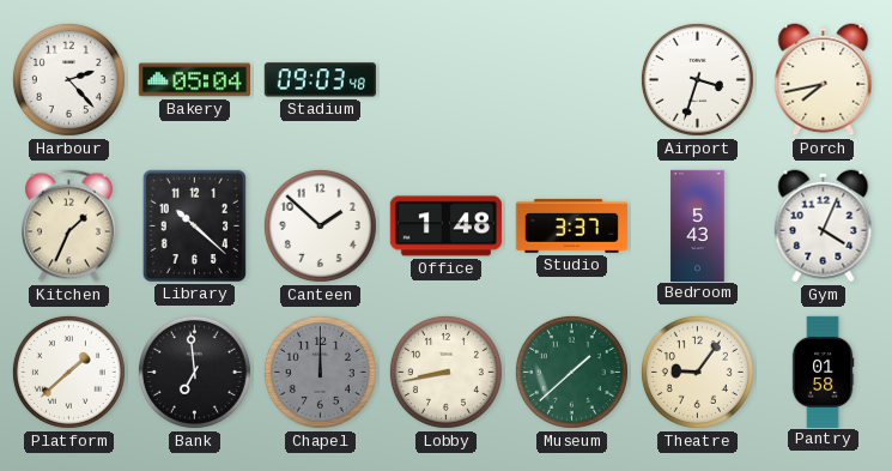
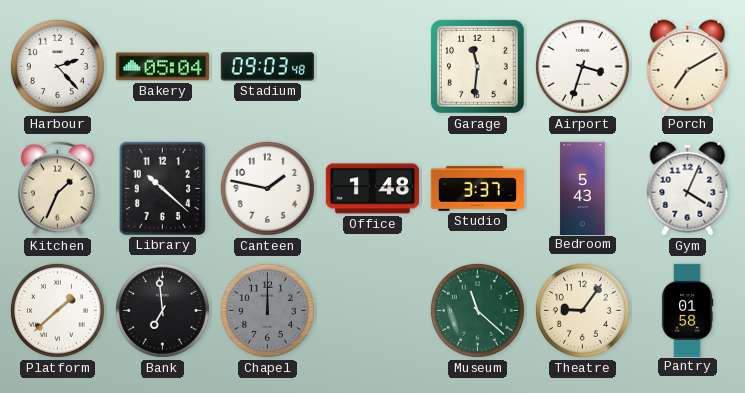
Garage: none -> 11:31
Porch: 7:43 -> 7:10
Canteen: 1:52 -> 1:47
Lobby: 8:43 -> none
Museum: 1:38 -> 11:22
